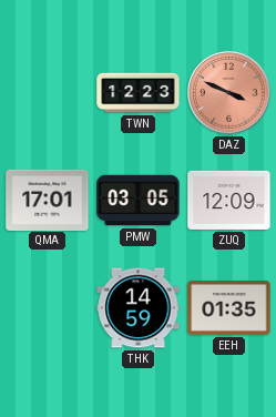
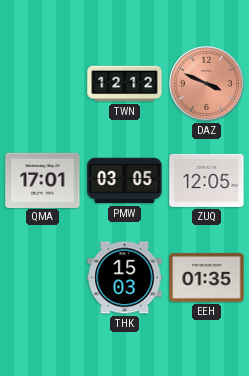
TWN: 12:23 -> 12:12
ZUQ: 12:09 -> 12:05
THK: 14:59 -> 15:03
